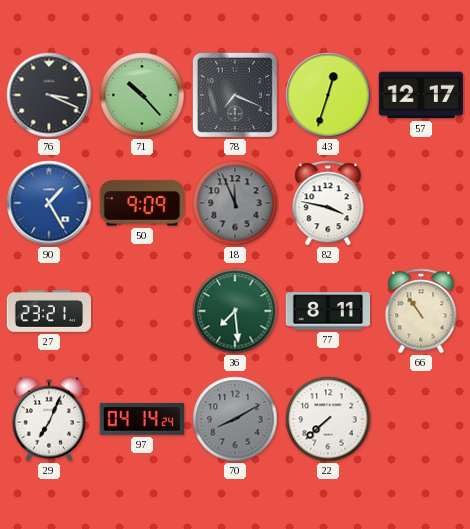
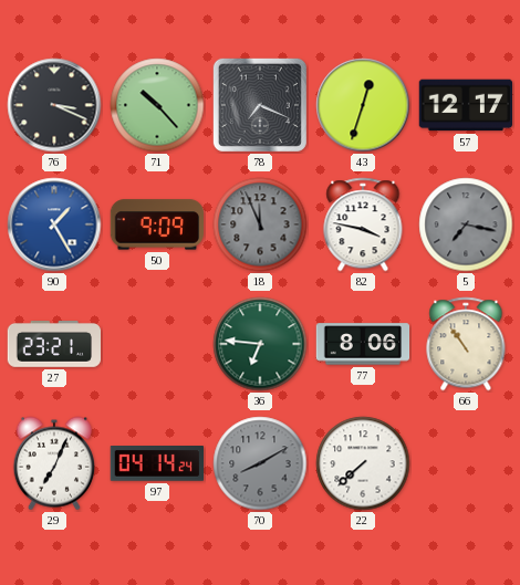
5: none -> 7:17
36: 7:29 -> 6:46
77: 8:11 -> 8:06
